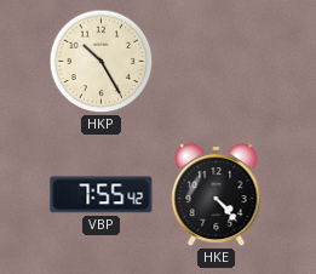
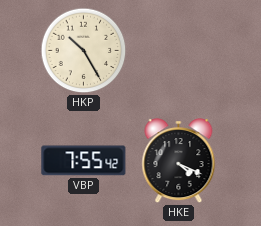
HKE: 4:23 -> 4:19
